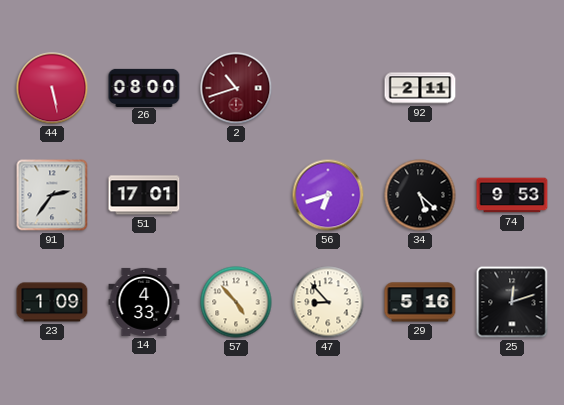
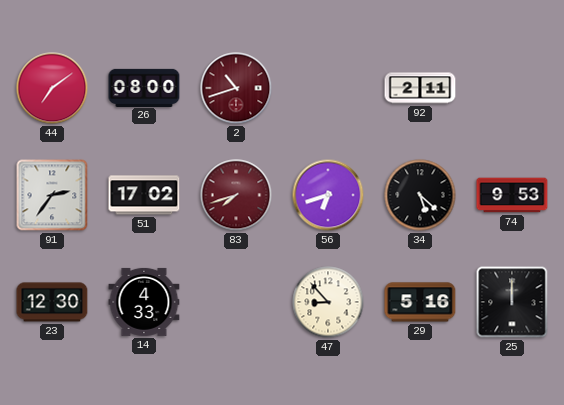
44: 5:28 -> 7:09
51: 17:01 -> 17:02
83: none -> 7:42
23: 1:09 -> 12:30
57: 4:53 -> none
25: 12:12 -> 12:00
